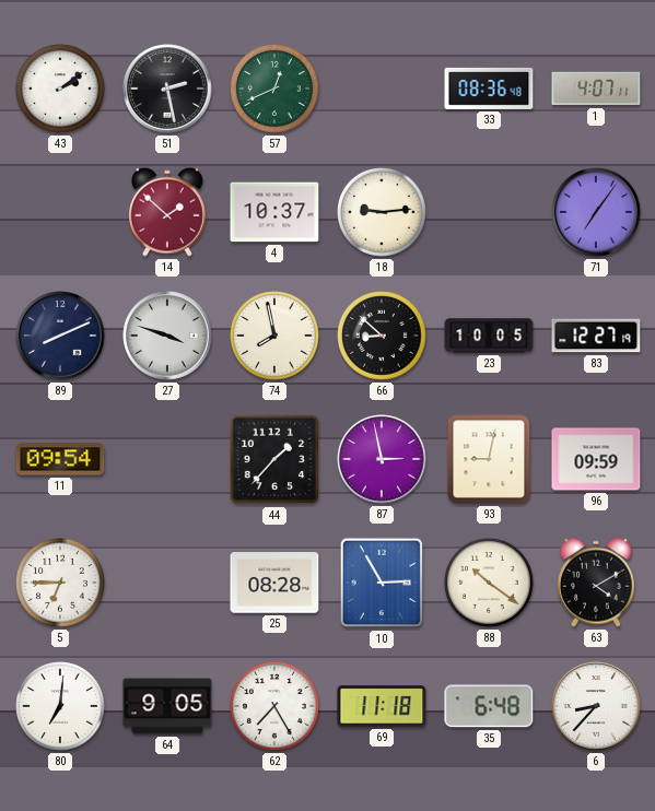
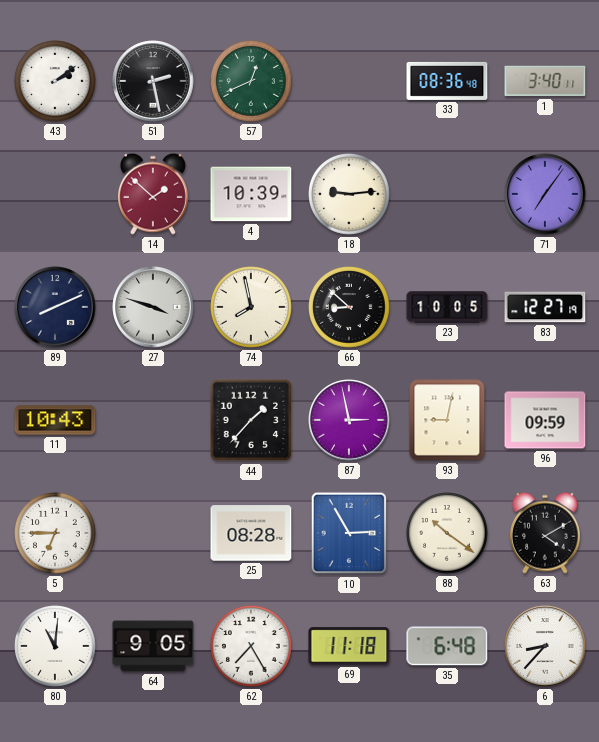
1: 4:07 -> 3:40
4: 10:37 -> 10:39
11: 09:54 -> 10:43
80: 7:01 -> 11:01
